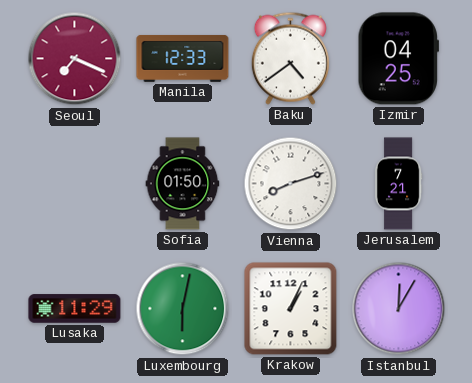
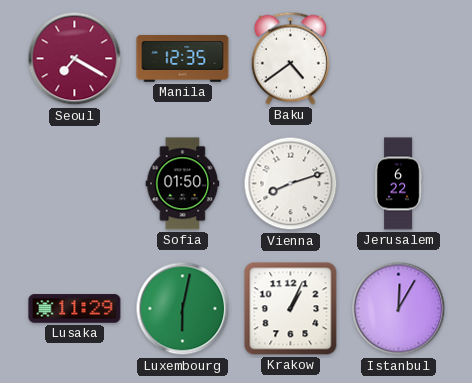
Seoul: 7:19 -> 7:20
Manila: 12:33 -> 12:35
Izmir: 04:25 -> none
Jerusalem: 7:21 -> 6:22
